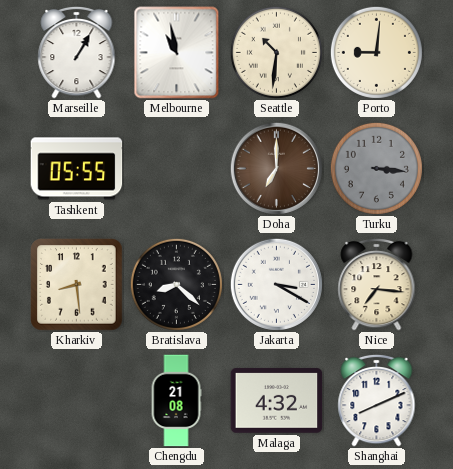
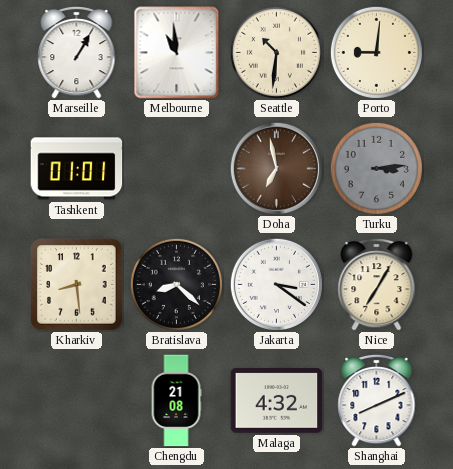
Melbourne: 10:58 -> 10:59
Tashkent: 05:55 -> 01:01
Doha: 7:00 -> 6:58
Turku: 3:16 -> 3:14
Jakarta: 3:20 -> 3:21
Nice: 7:16 -> 7:05
